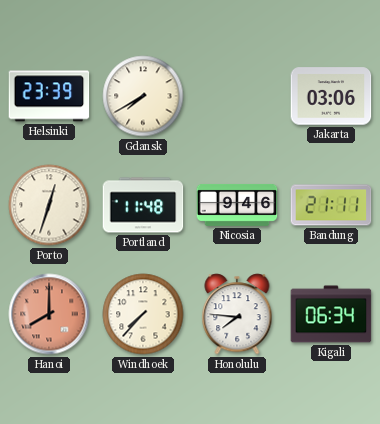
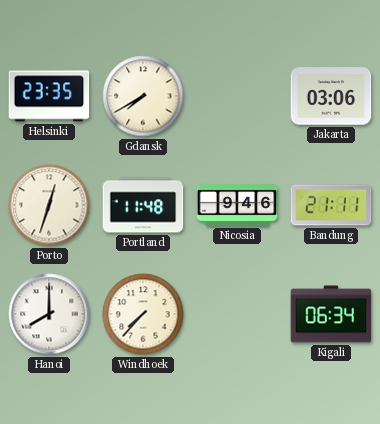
Helsinki: 23:39 -> 23:35
Hanoi dial: salmon -> white
Honolulu: 7:46 -> none
